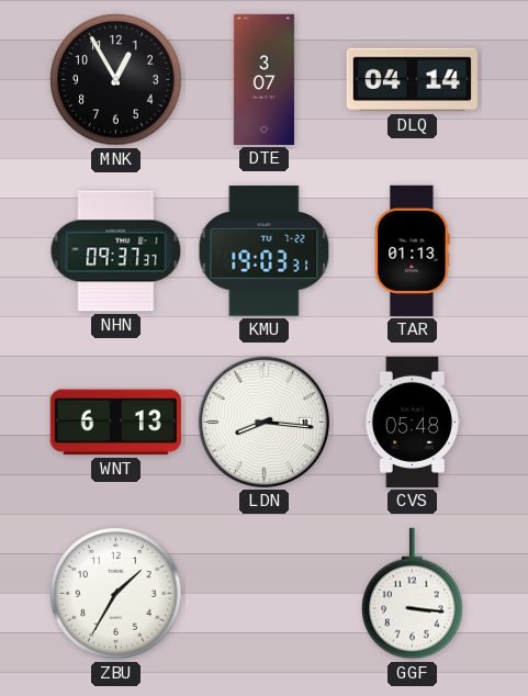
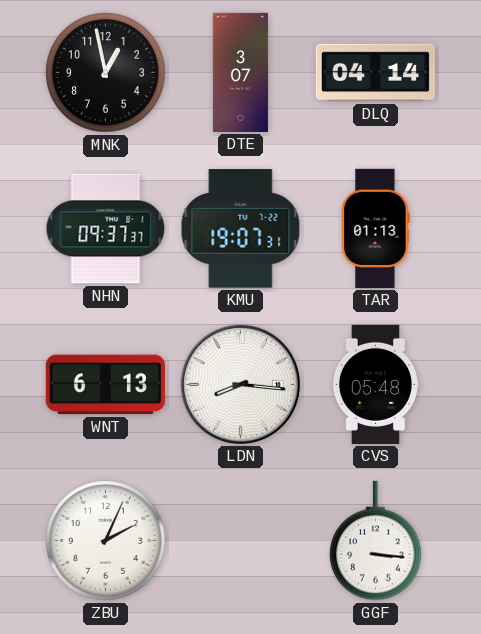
MNK: 12:55 -> 12:58
KMU: 19:03 -> 19:07
ZBU: 1:35 -> 2:04
